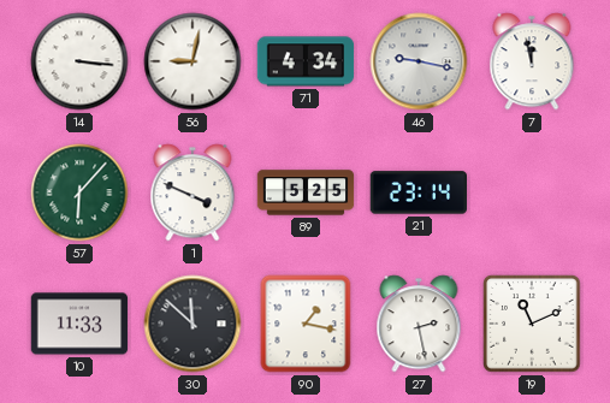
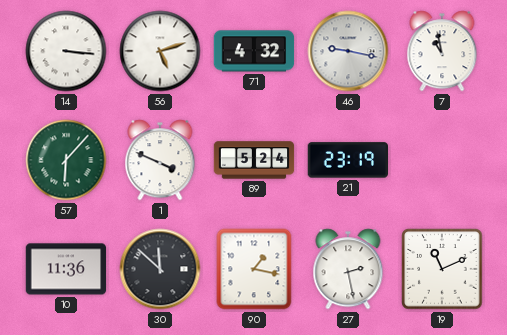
56: 9:02 -> 5:12
71: 4:34 -> 4:32
7: 11:58 -> 10:58
89: 5:25 -> 5:24
21: 23:14 -> 23:19
10: 11:33 -> 11:36
